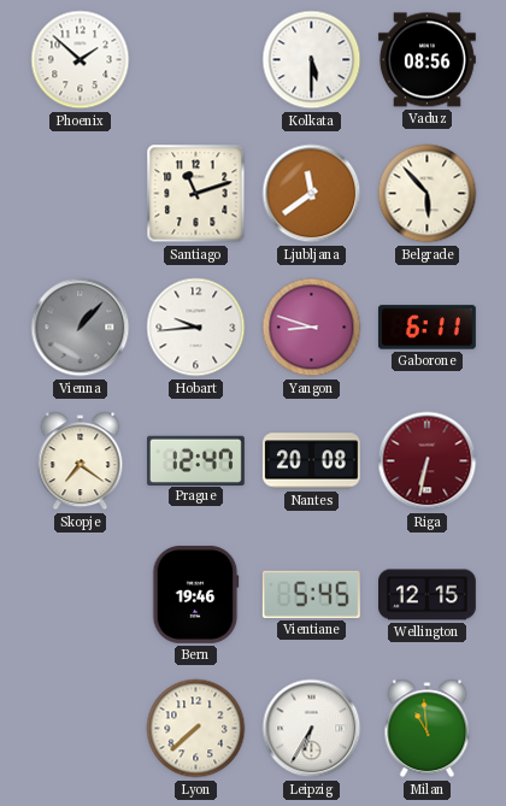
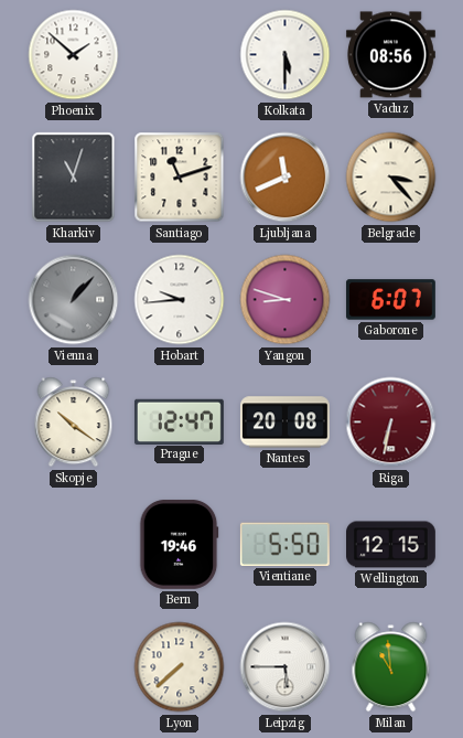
Kharkiv: none -> 11:03
Ljubljana: 11:39 -> 11:41
Belgrade: 5:53 -> 3:23
Gaborone: 6:11 -> 6:07
Skopje: 7:21 -> 10:21
Vientiane: 5:45 -> 5:50
Leipzig: 6:35 -> 5:45
